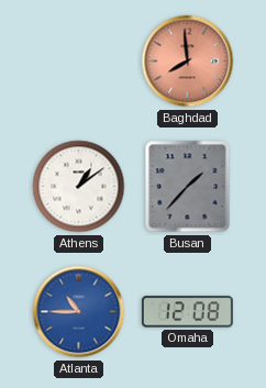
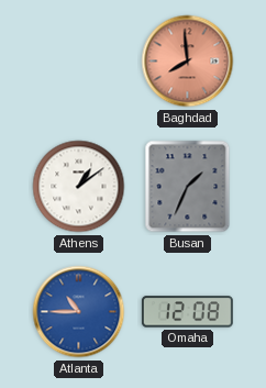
Busan: 1:37 -> 1:34
